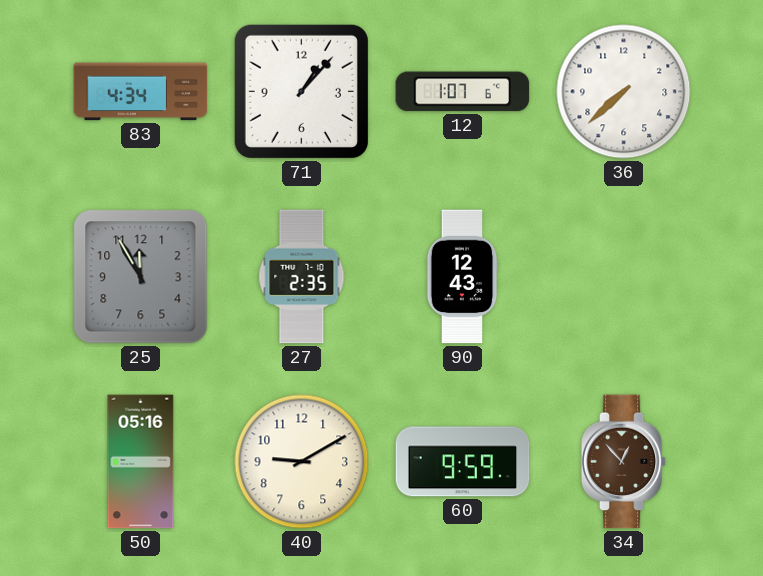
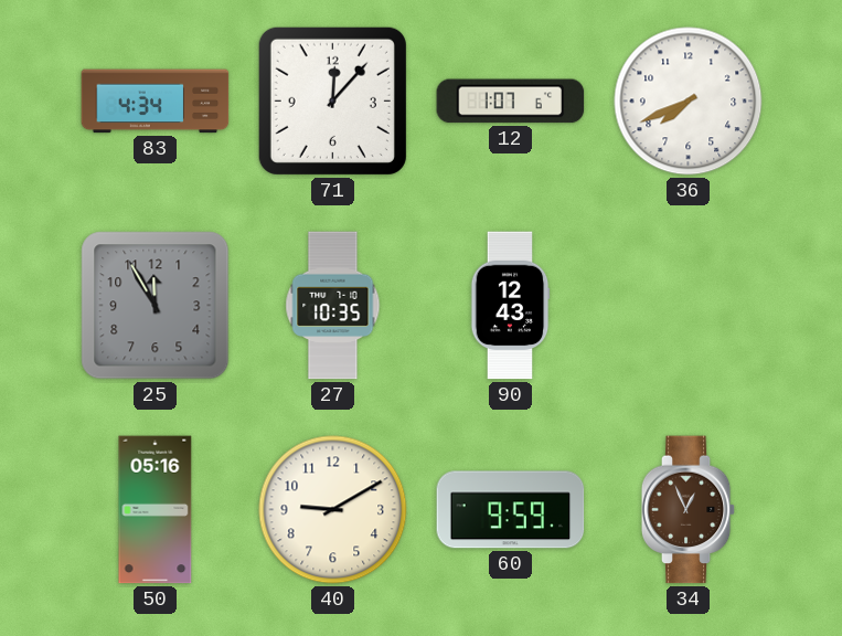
71: 1:07 -> 12:07
36: 7:38 -> 7:41
27: 2:35 -> 10:35
34: 12:53 -> 12:56
